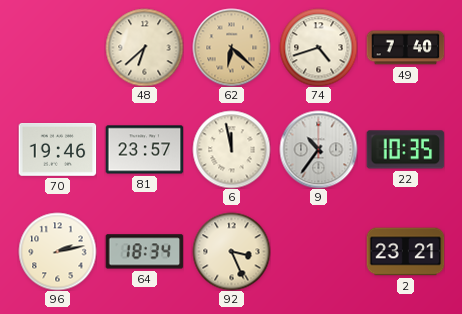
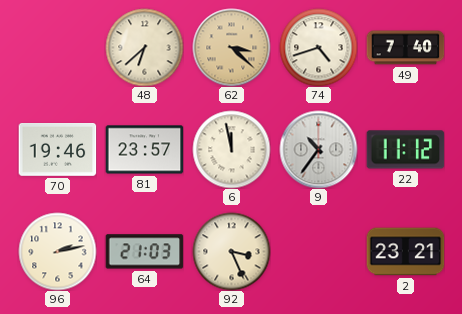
62: 6:22 -> 3:22
22: 10:35 -> 11:12
64: 18:34 -> 21:03
